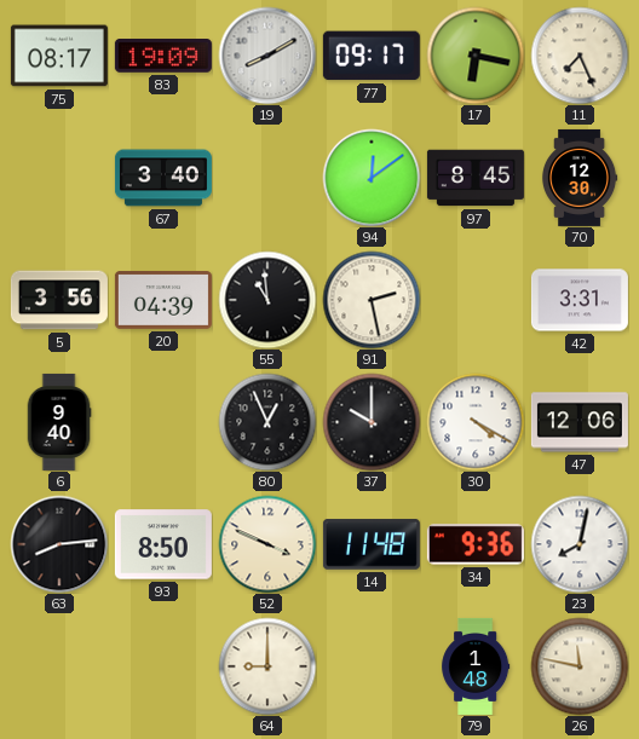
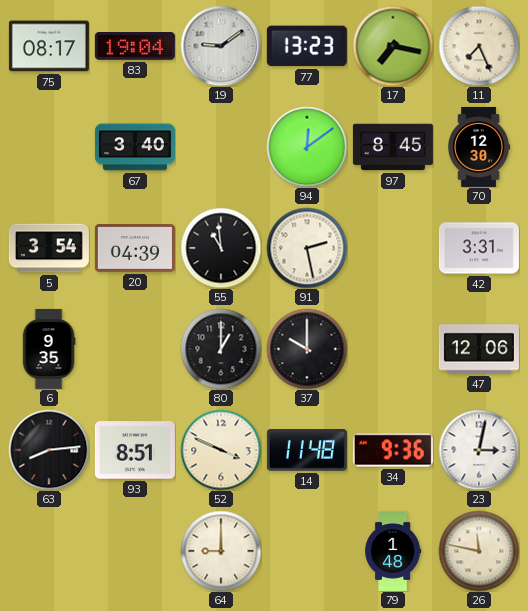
83: 19:09 -> 19:04
19: 8:10 -> 9:09
77: 09:17 -> 13:23
17: 6:17 -> 7:17
5: 3:56 -> 3:54
6: 9:40 -> 9:35
80: 12:56 -> 1:00
30: 4:20 -> none
93: 8:50 -> 8:51
23: 8:02 -> 3:02
